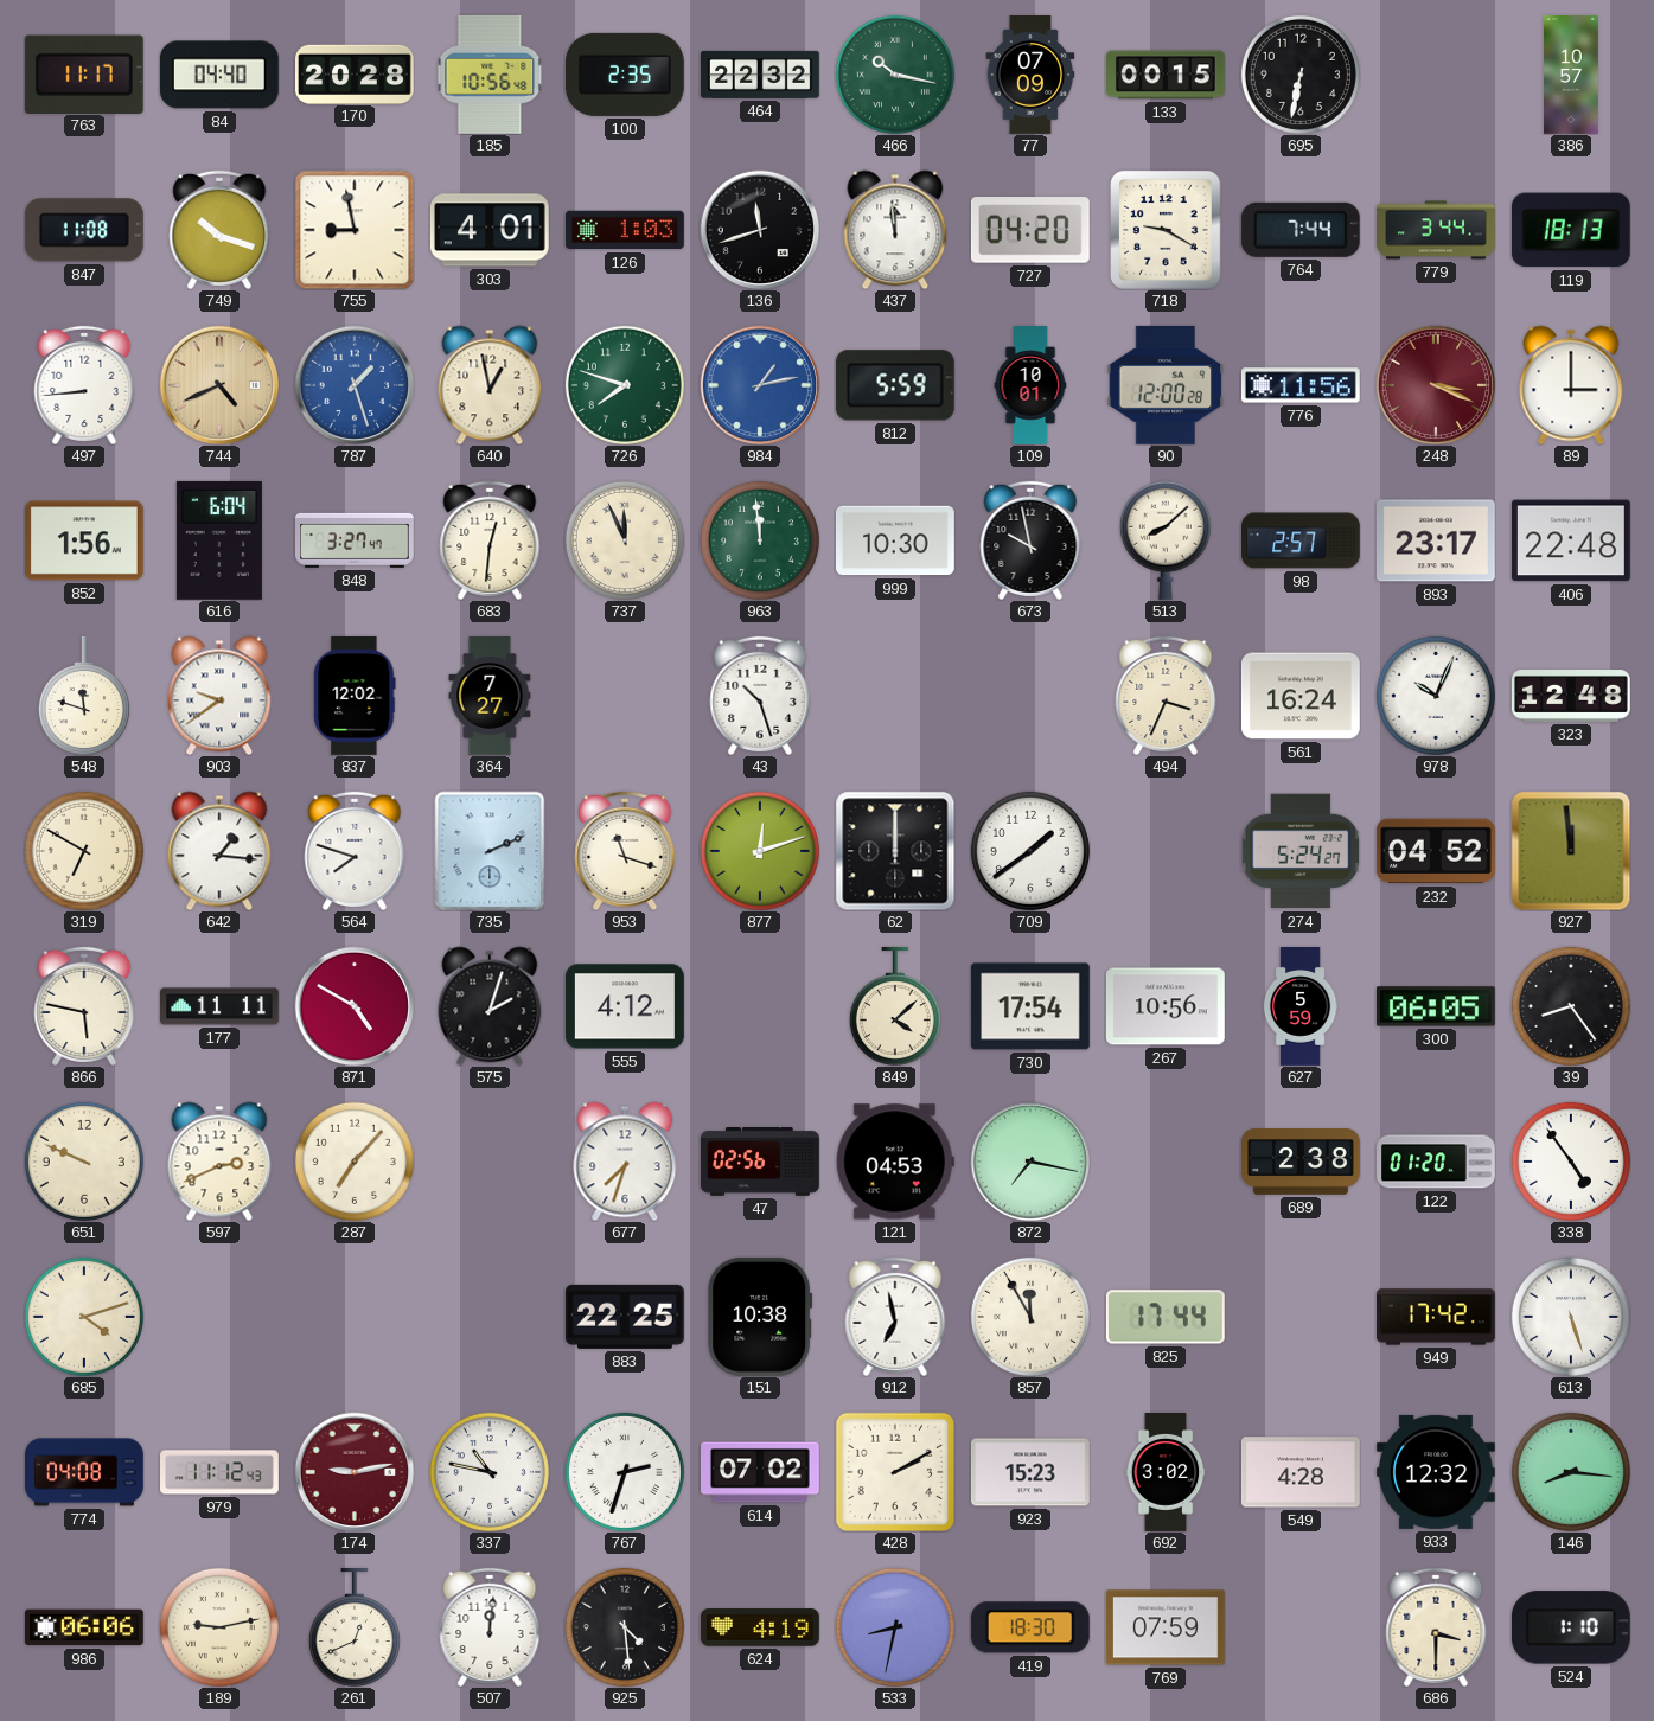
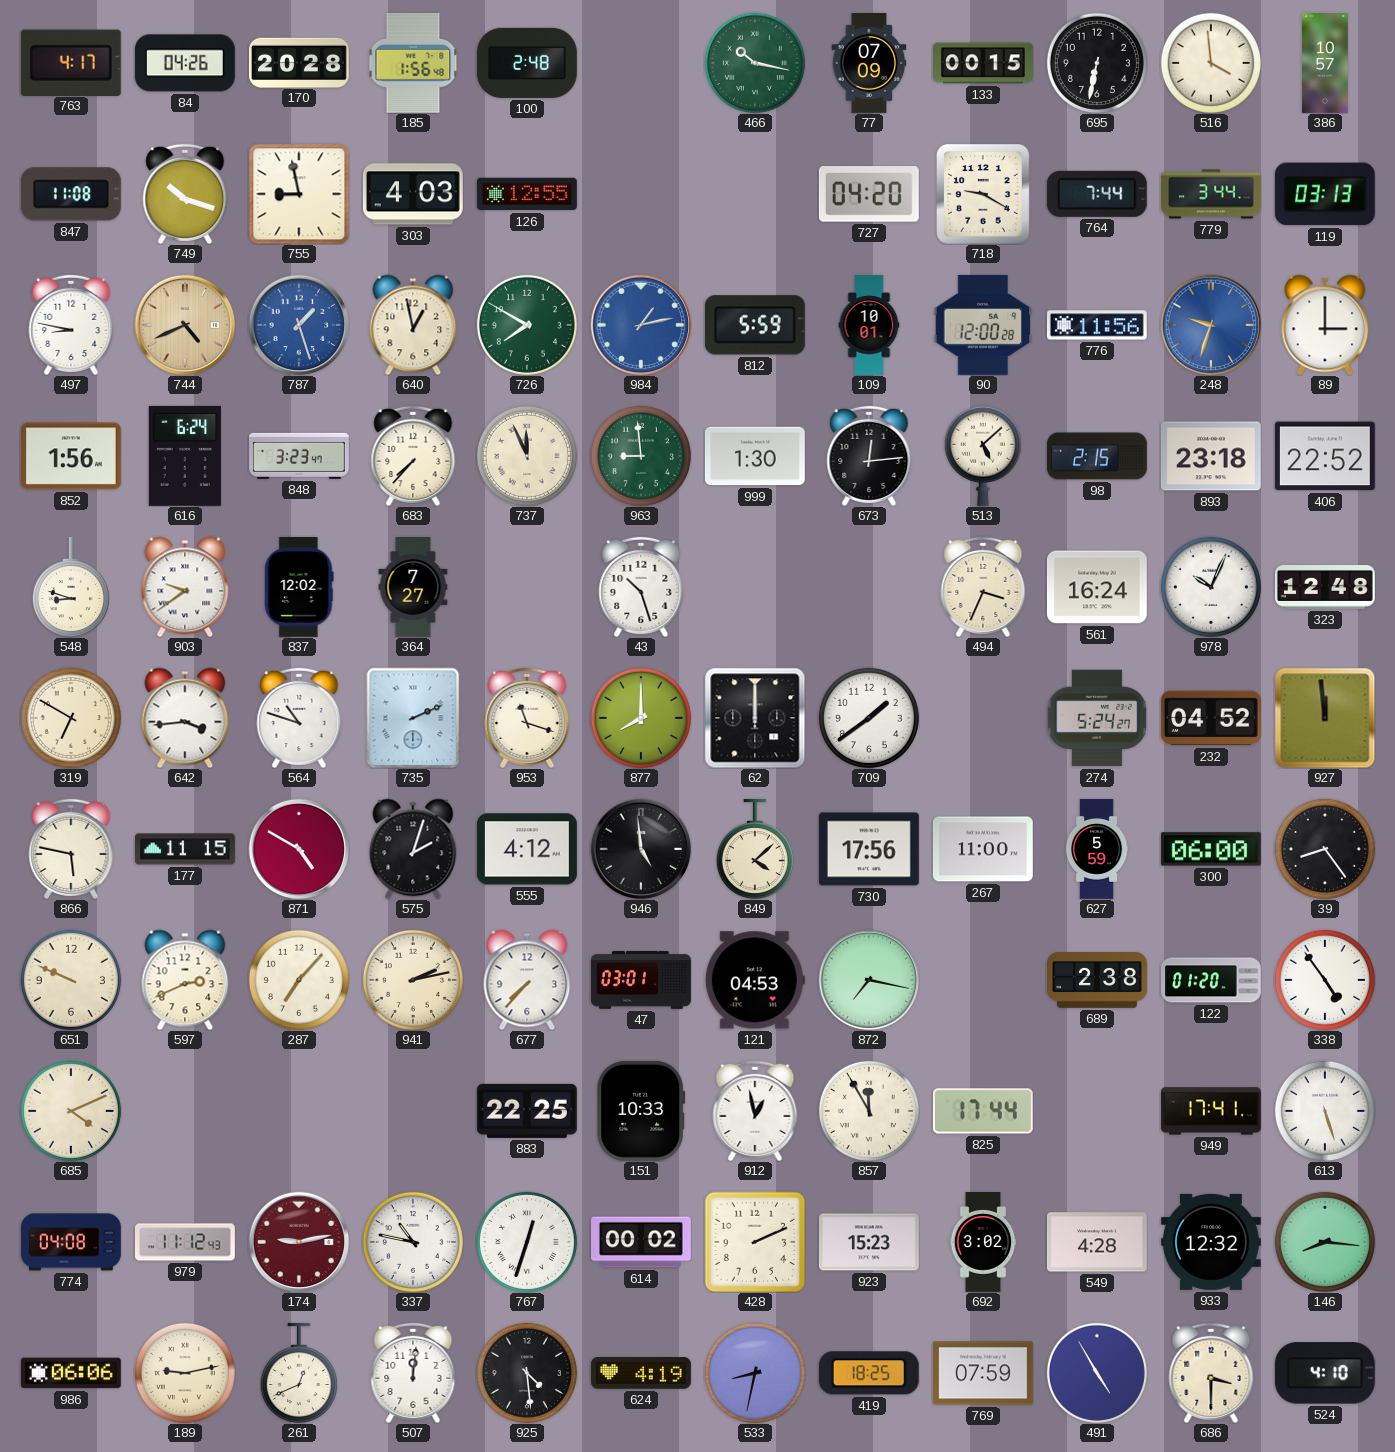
763: 11:17 -> 4:17
84: 04:40 -> 04:26
185: 10:56 -> 1:56
100: 2:35 -> 2:48
464: 22:32 -> none
516: none -> 3:59
303: 4:01 -> 4:03
126: 1:03 -> 12:55
136: 11:42 -> none
437: 11:59 -> none
119: 18:13 -> 03:13
497: 8:44 -> 8:47
726: 7:48 -> 7:50
248: 3:19 -> 9:33
248 dial: burgundy -> blue
616: 6:04 -> 6:24
848: 3:27 -> 3:23
683: 12:31 -> 7:37
963: 11:59 -> 8:59
999: 10:30 -> 1:30
673: 9:58 -> 12:14
513: 8:08 -> 5:08
98: 2:57 -> 2:15
893: 23:17 -> 23:18
406: 22:48 -> 22:52
548: 11:48 -> 8:48
642: 1:16 -> 3:44
564: 7:48 -> 10:48
877: 12:12 -> 8:00
177: 11:11 -> 11:15
946: none -> 4:59
730: 17:54 -> 17:56
267: 10:56 -> 11:00
300: 06:05 -> 06:00
941: none -> 2:13
677: 7:33 -> 7:37
47: 02:56 -> 03:01
685: 4:12 -> 4:11
151: 10:38 -> 10:33
912: 6:58 -> 12:58
949: 17:42 -> 17:41
767: 2:33 -> 12:33
614: 07:02 -> 00:02
428: 2:10 -> 2:11
419: 18:30 -> 18:25
491: none -> 4:55
524: 1:10 -> 4:10
